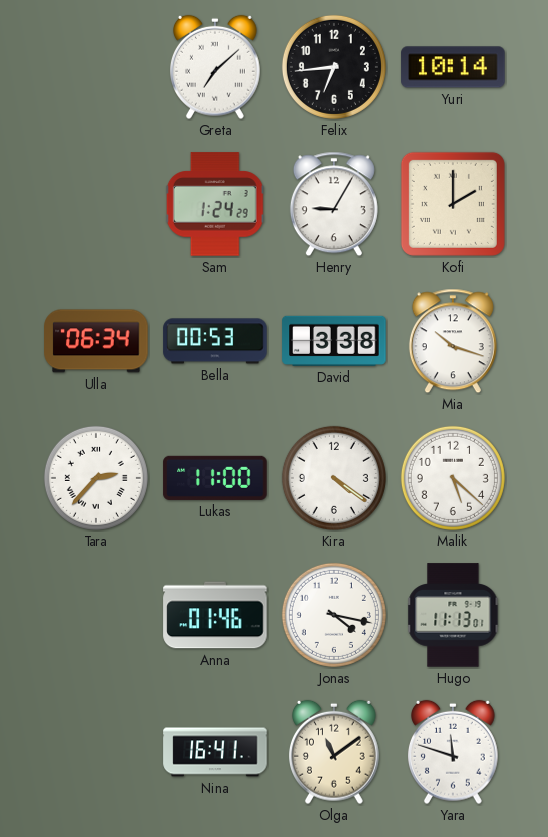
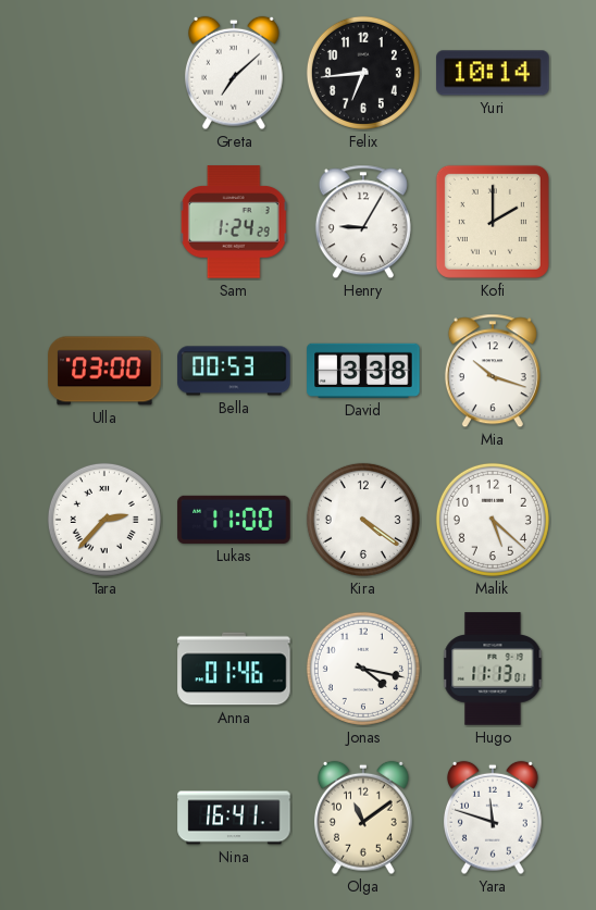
Ulla: 06:34 -> 03:00
